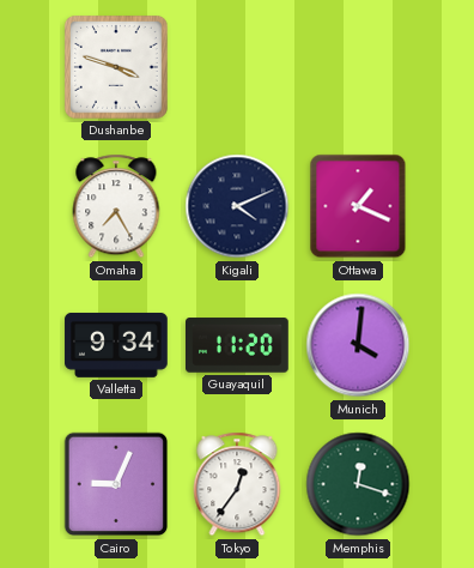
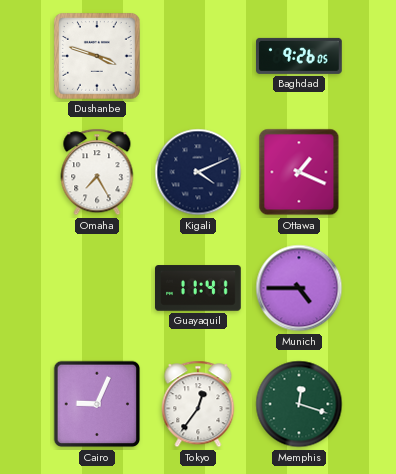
Baghdad: none -> 9:26
Valletta: 9:34 -> none
Guayaquil: 11:20 -> 11:41
Munich: 4:01 -> 4:45
